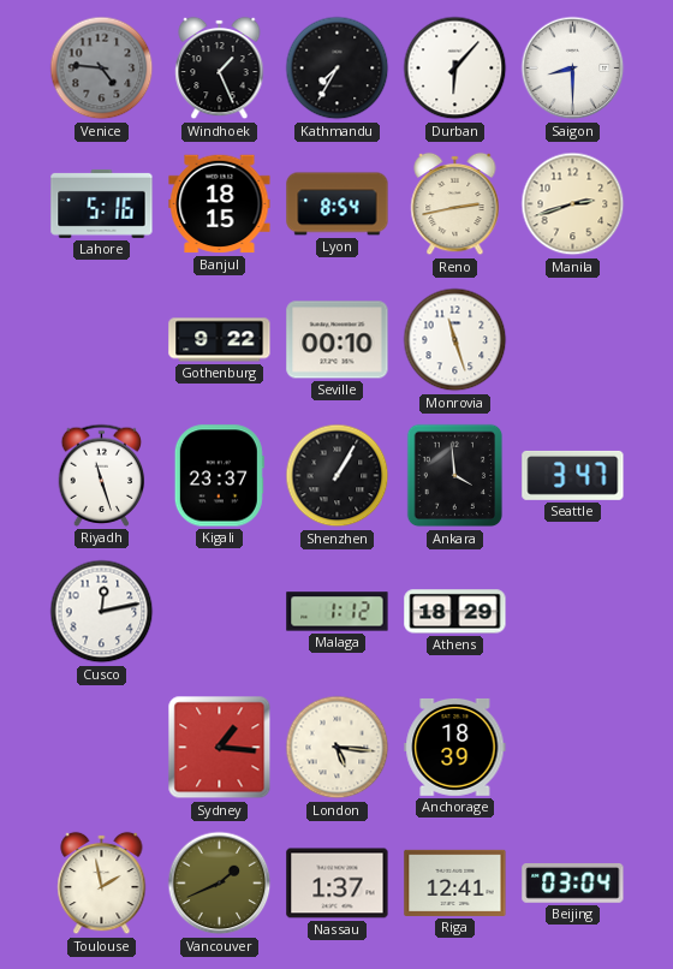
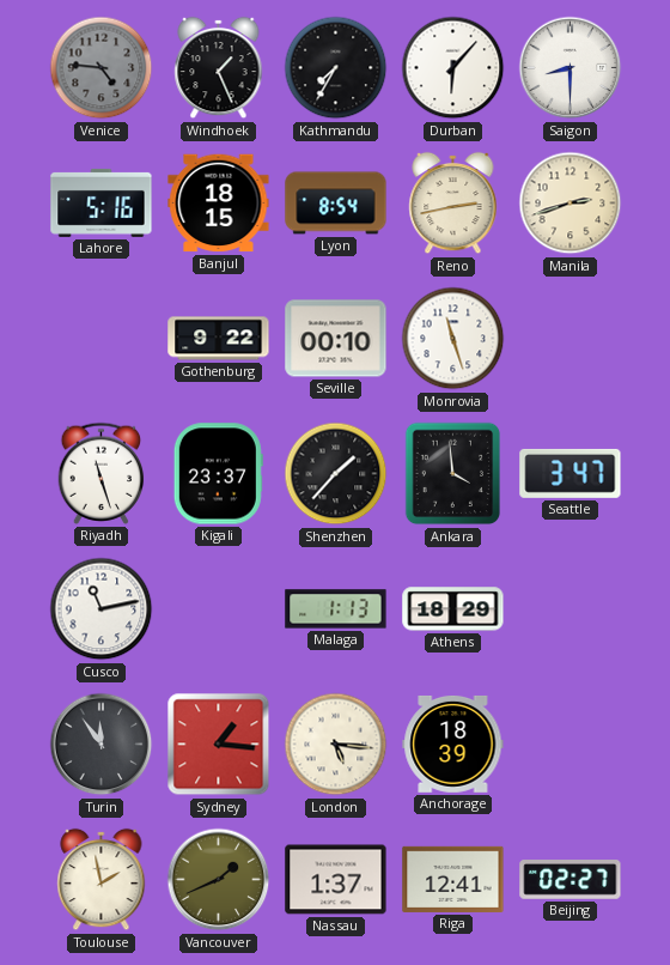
Shenzhen: 1:05 -> 1:37
Cusco: 12:13 -> 11:13
Malaga: 1:12 -> 1:13
Turin: none -> 11:54
Beijing: 03:04 -> 02:27
